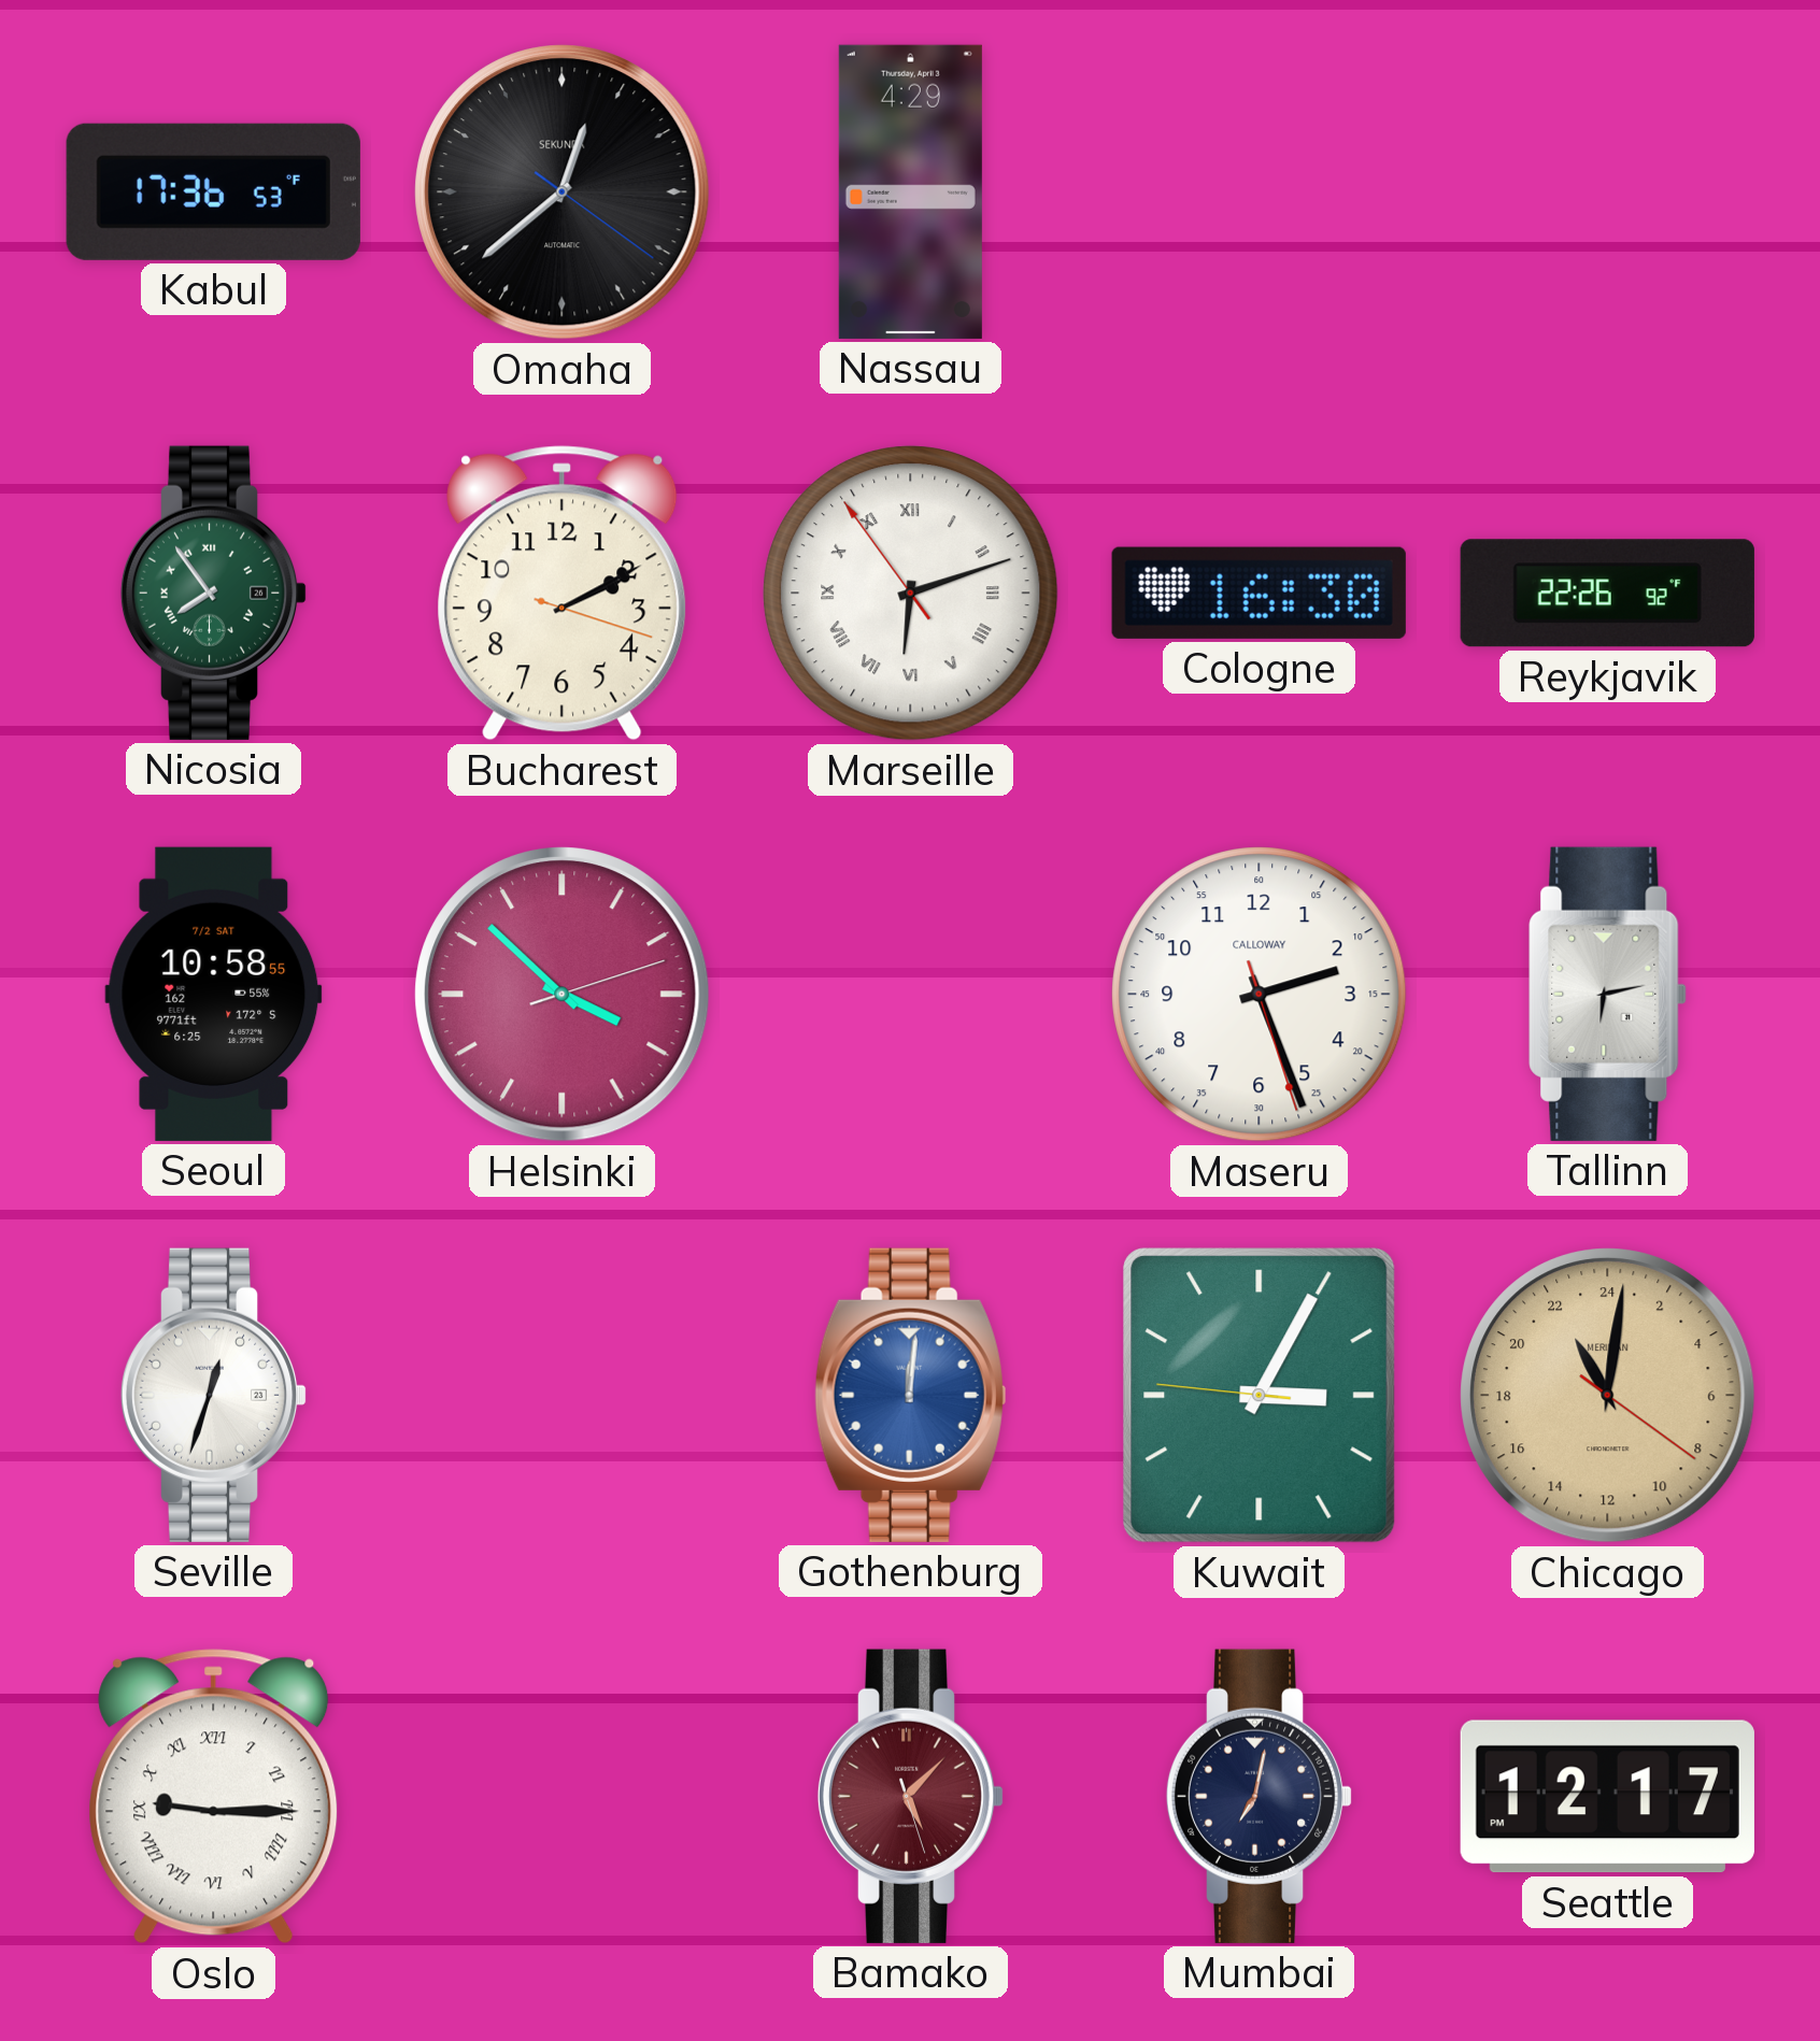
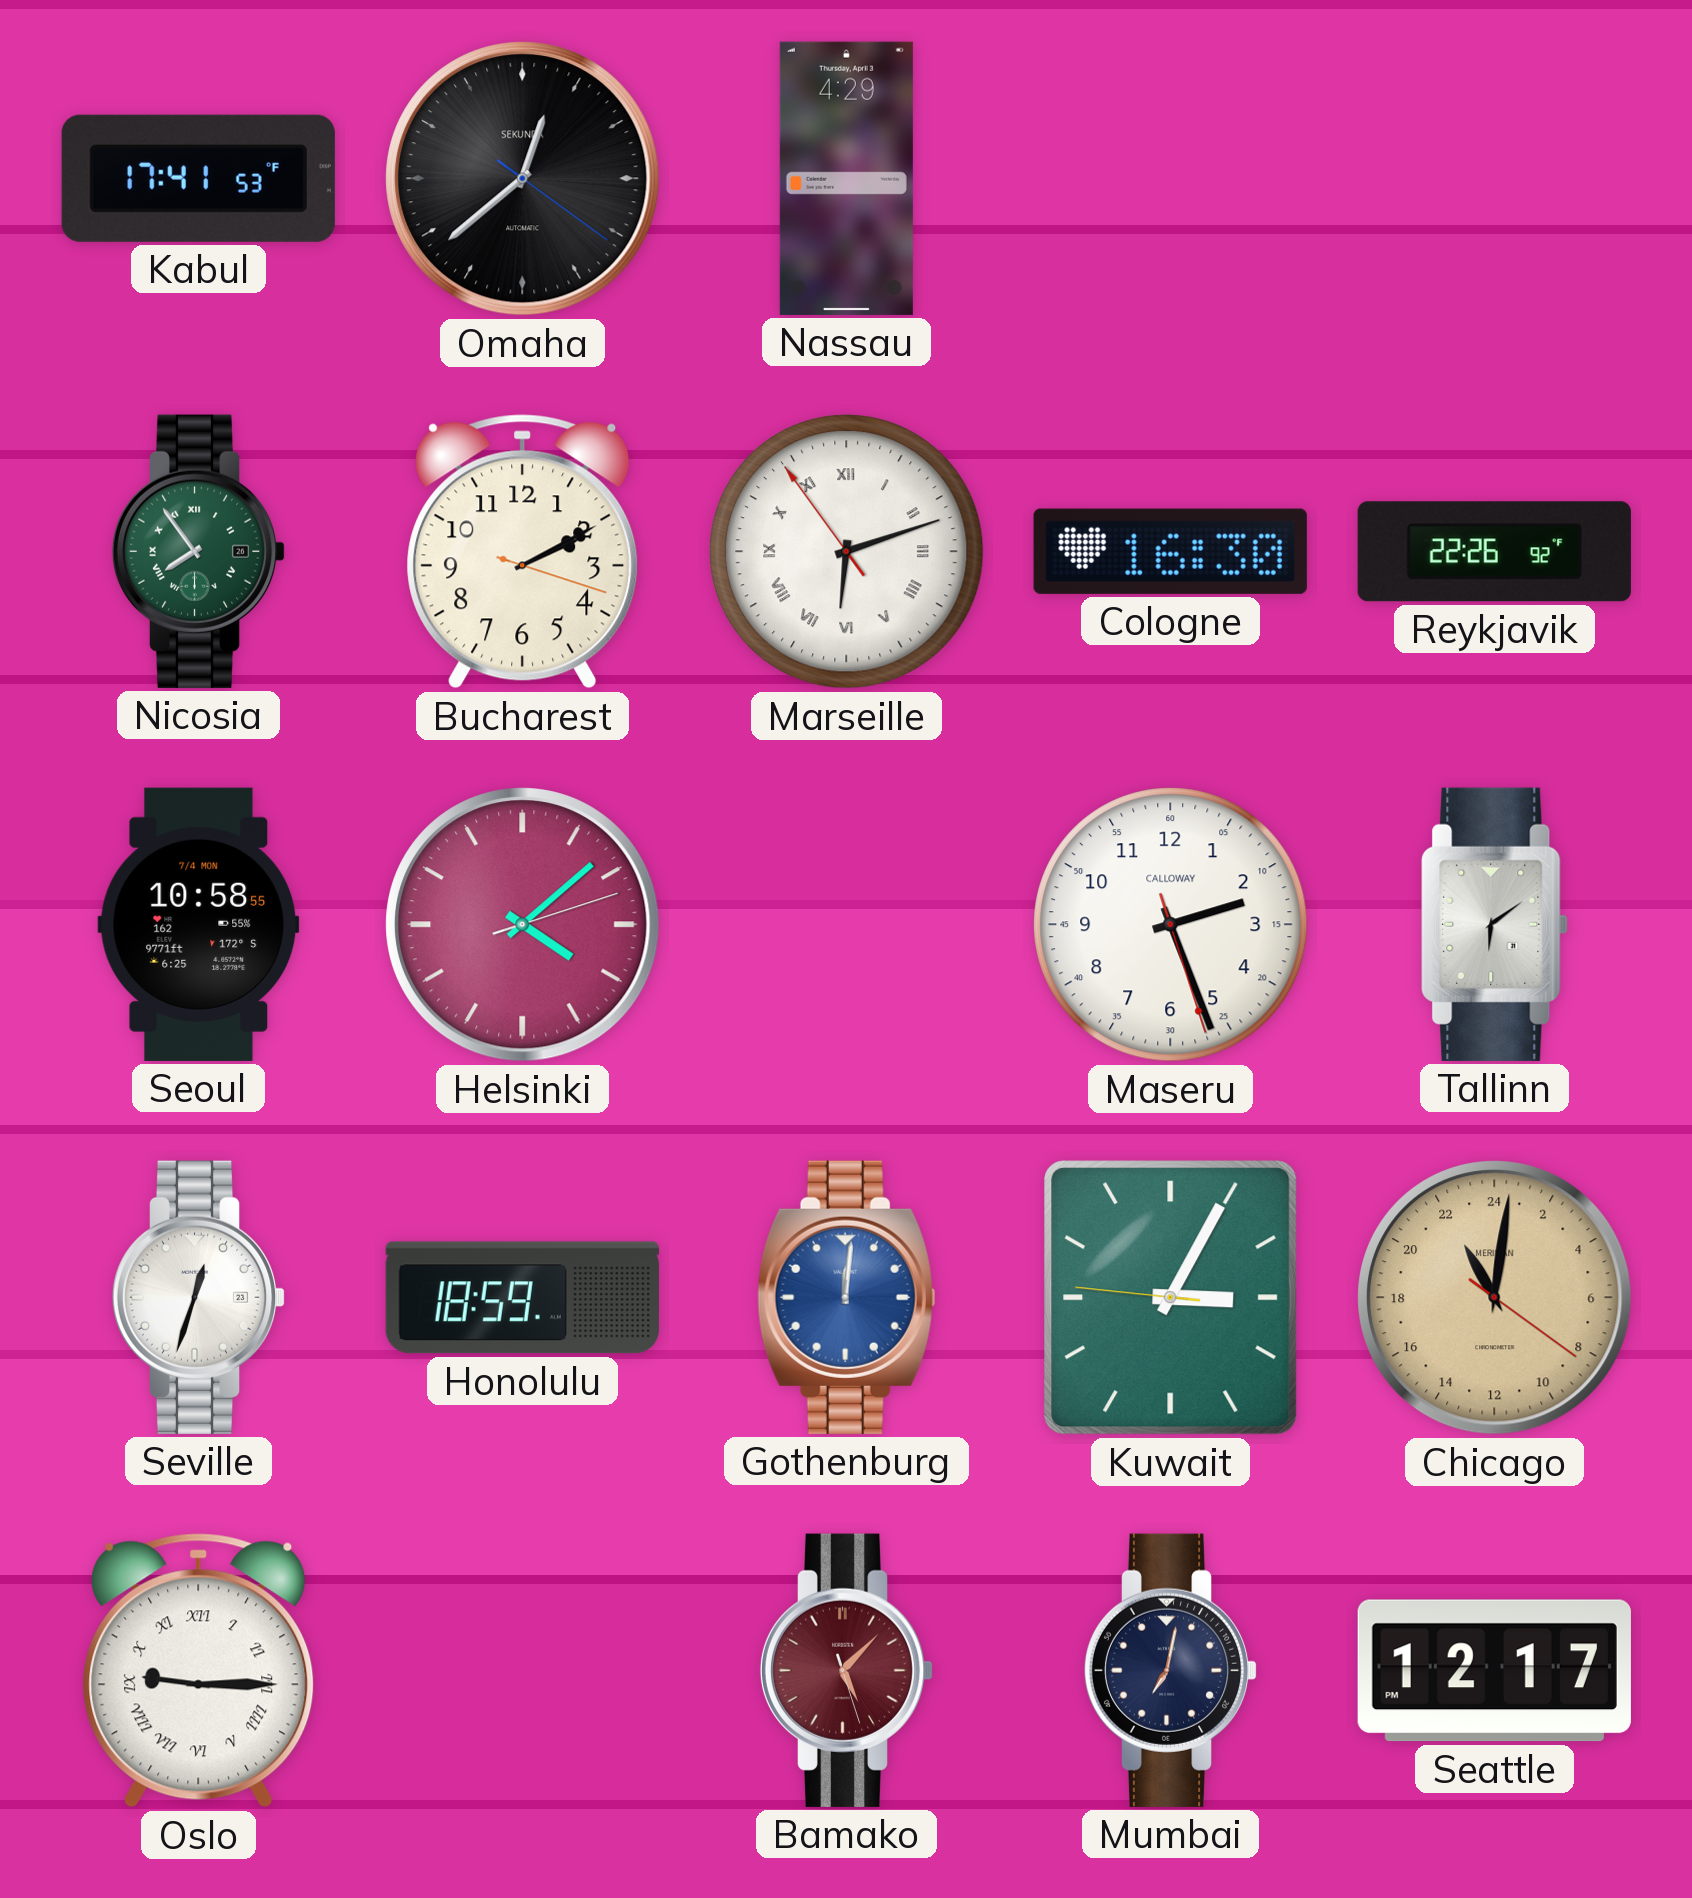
Kabul: 17:36 -> 17:41
Seoul date: 7/2 SAT -> 7/4 MON
Helsinki: 3:52 -> 4:08
Tallinn: 6:13 -> 6:09
Honolulu: none -> 18:59
